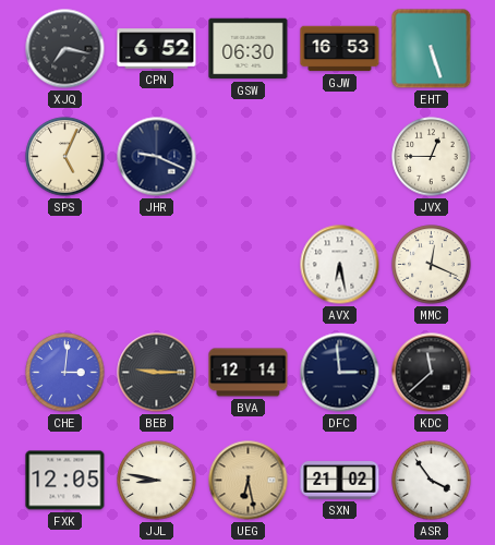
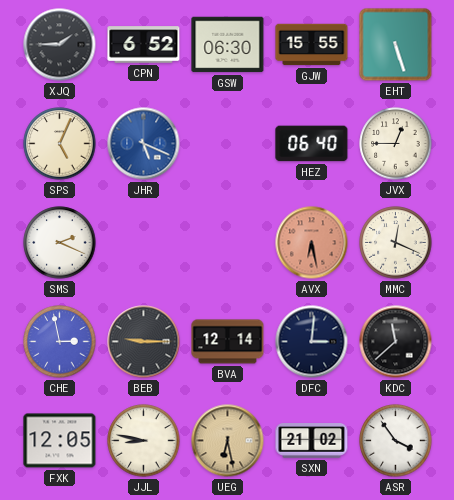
XJQ: 7:17 -> 1:45
GJW: 16:53 -> 15:55
JHR: 9:19 -> 5:19
JHR dial: navy -> blue
HEZ: none -> 06:40
SMS: none -> 2:19
AVX dial: white -> salmon
CHE: 3:01 -> 2:58
DFC: 2:59 -> 3:01
